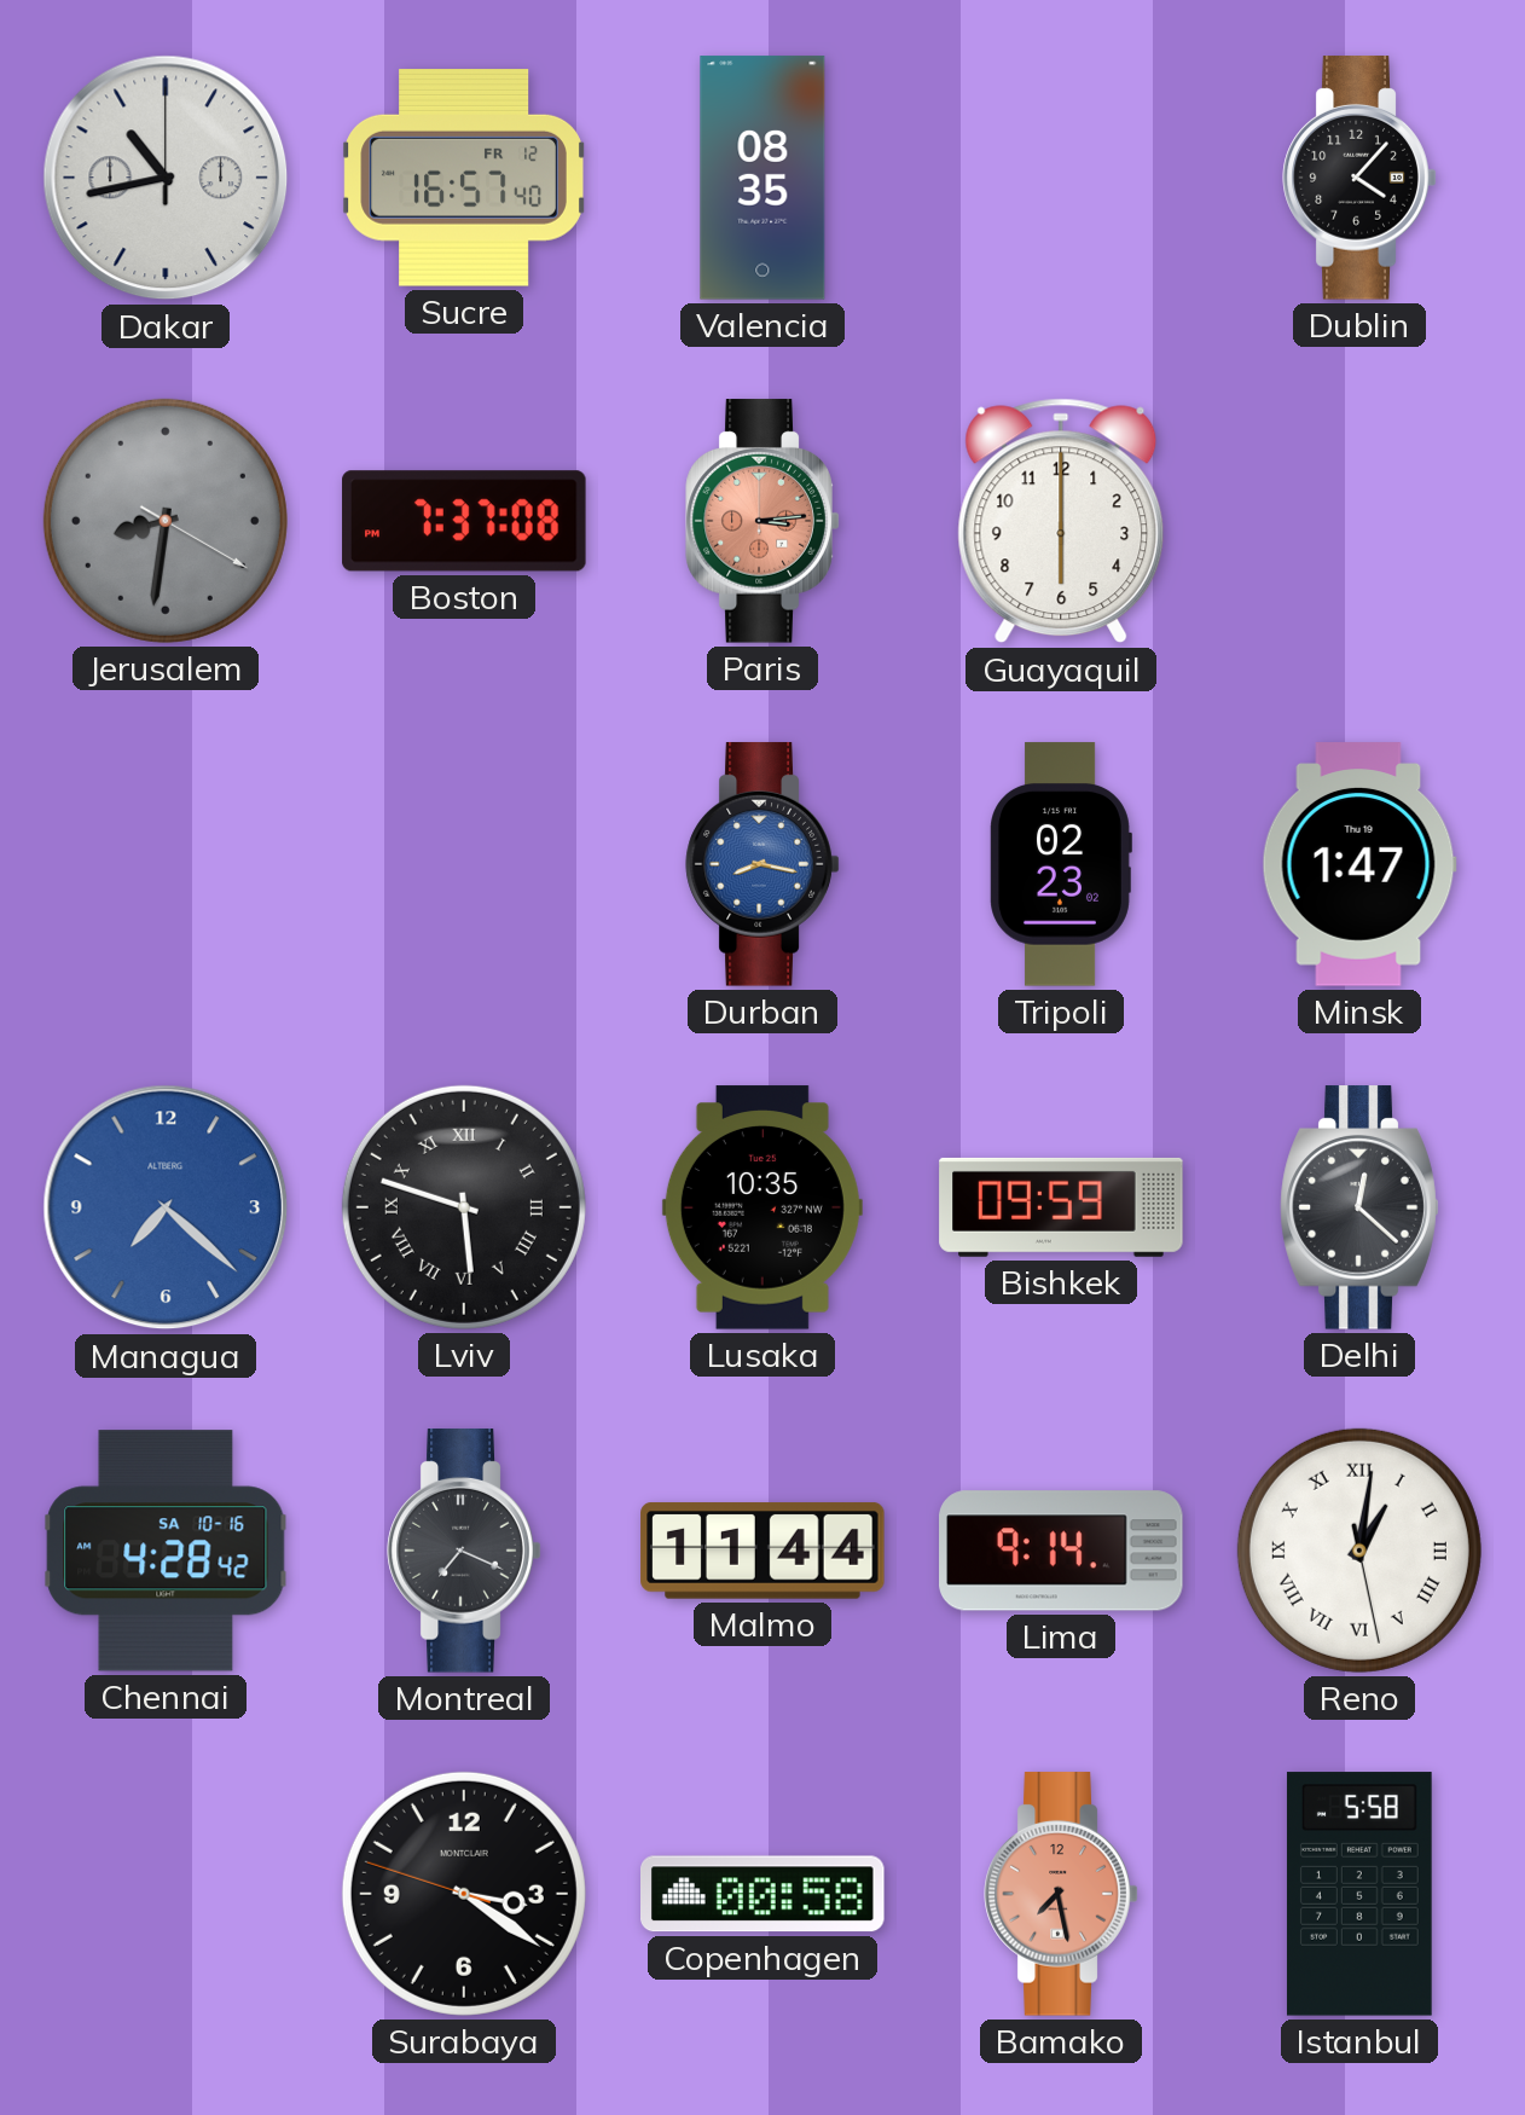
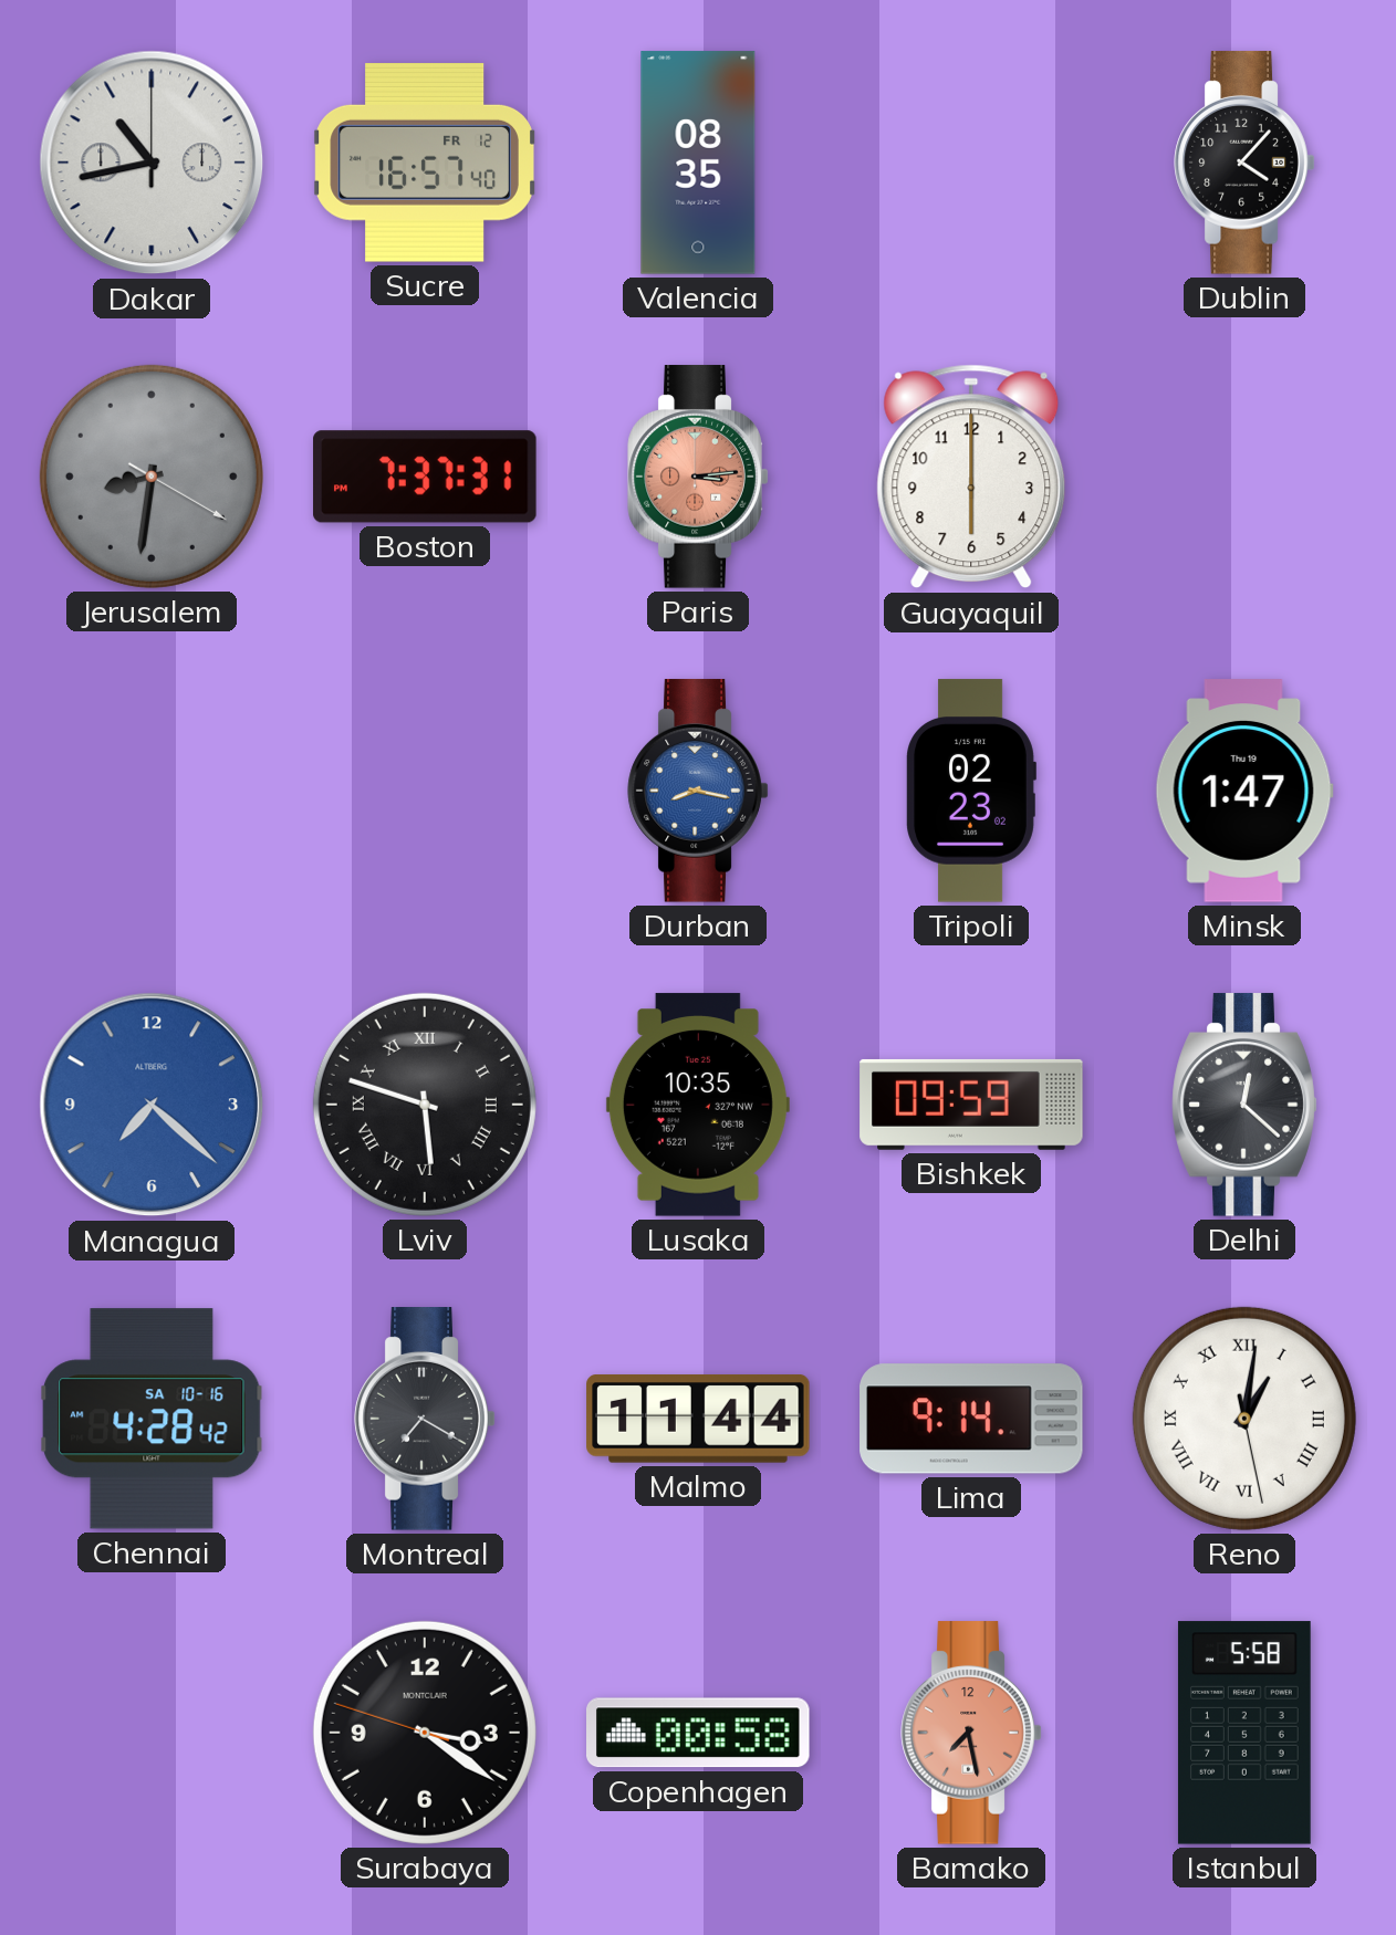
Boston: 7:37:08 -> 7:37:31
Montreal: 7:19 -> 7:20
